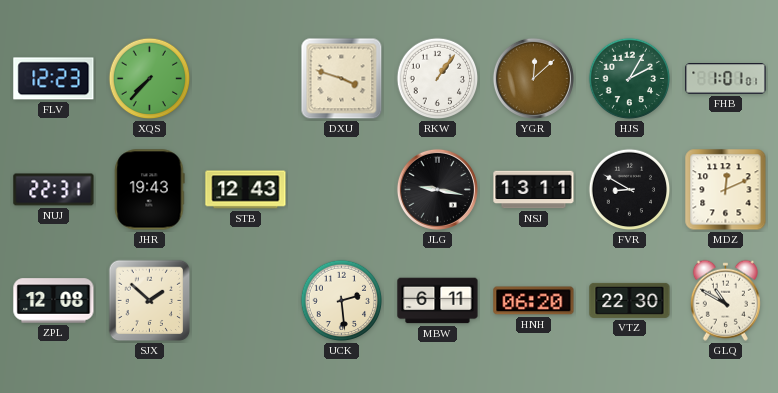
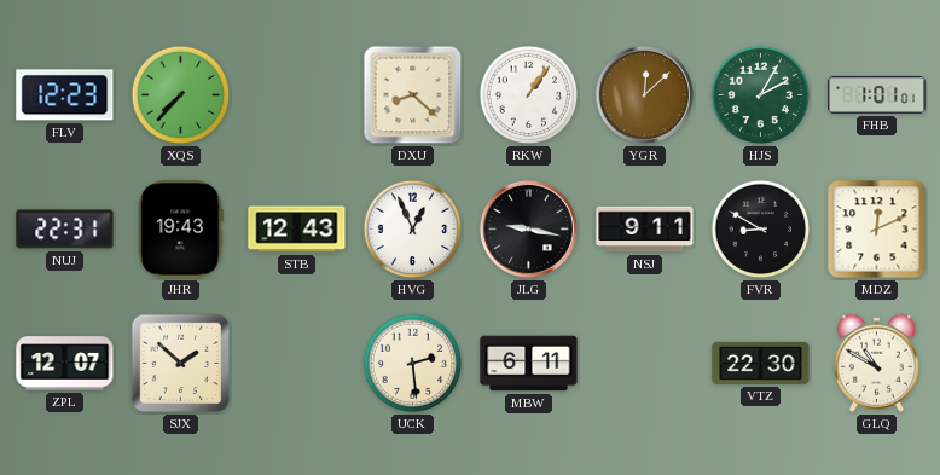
DXU: 3:48 -> 8:22
HVG: none -> 12:56
NSJ: 13:11 -> 9:11
ZPL: 12:08 -> 12:07
HNH: 06:20 -> none
